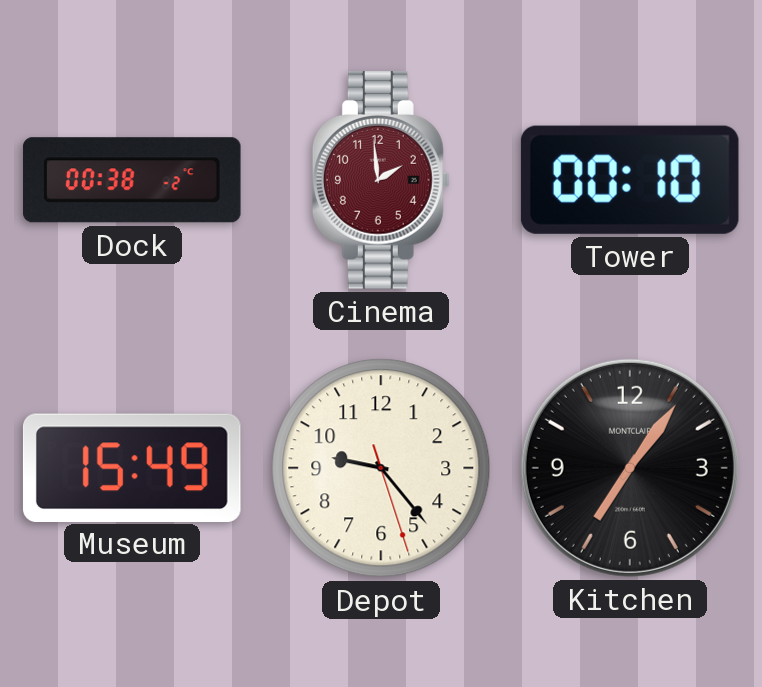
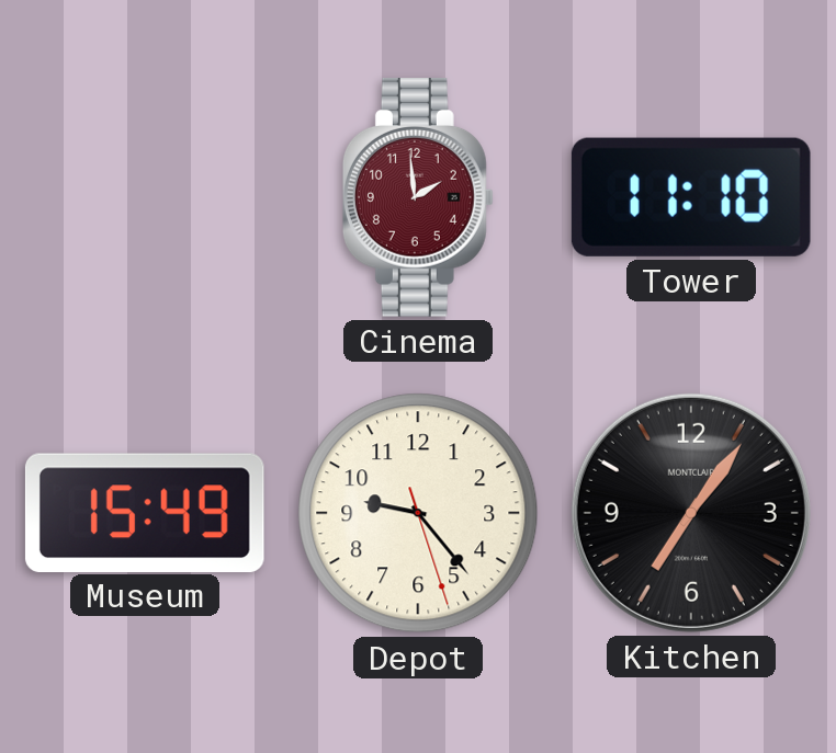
Dock: 00:38 -> none
Tower: 00:10 -> 11:10
